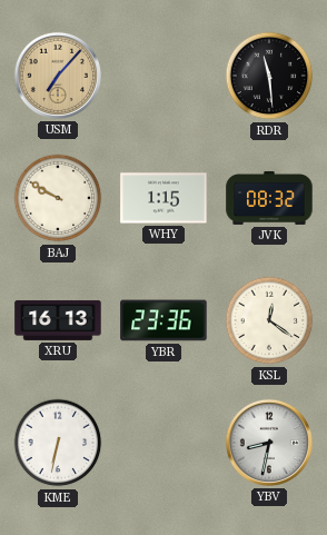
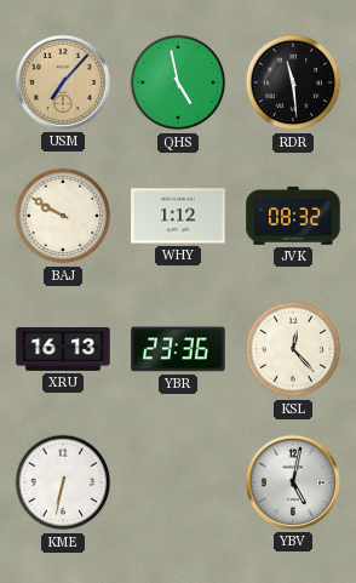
QHS: none -> 4:58
WHY: 1:15 -> 1:12
KSL: 12:21 -> 12:23
YBV: 8:32 -> 5:02
